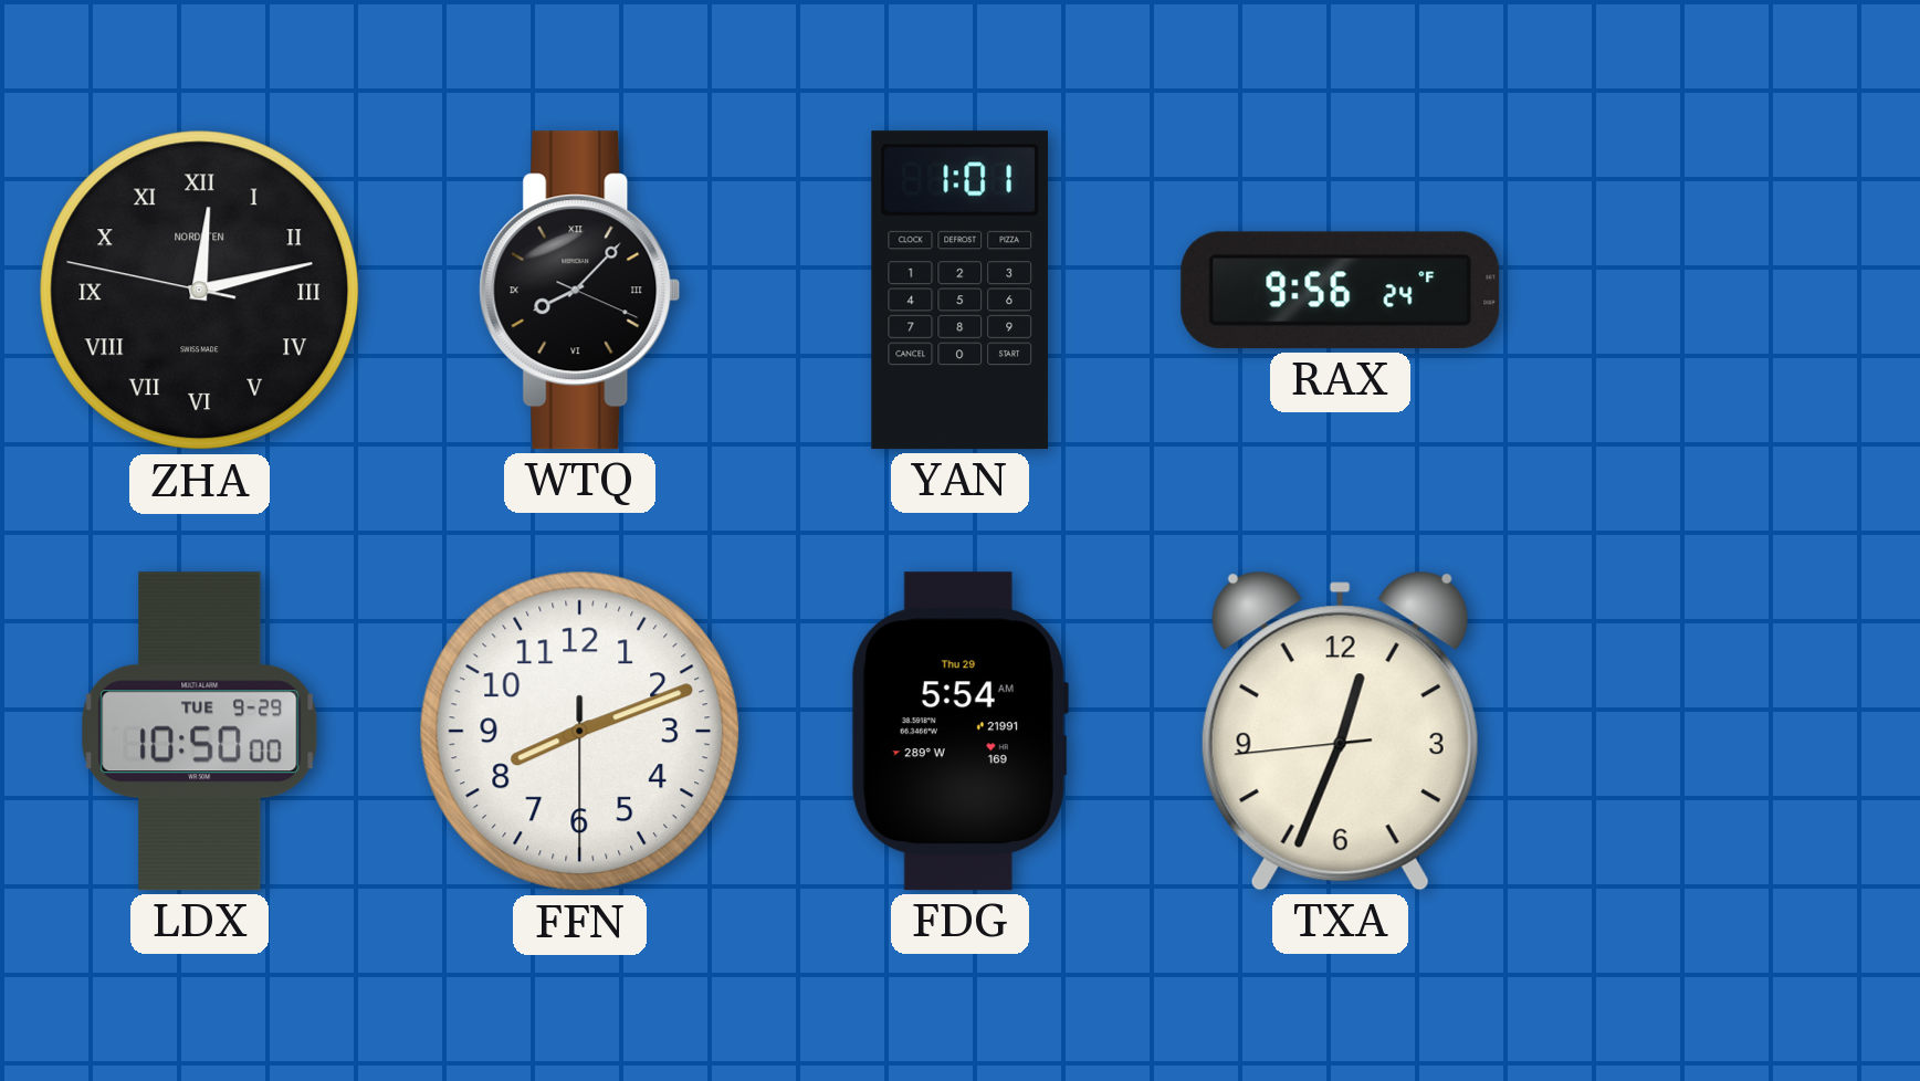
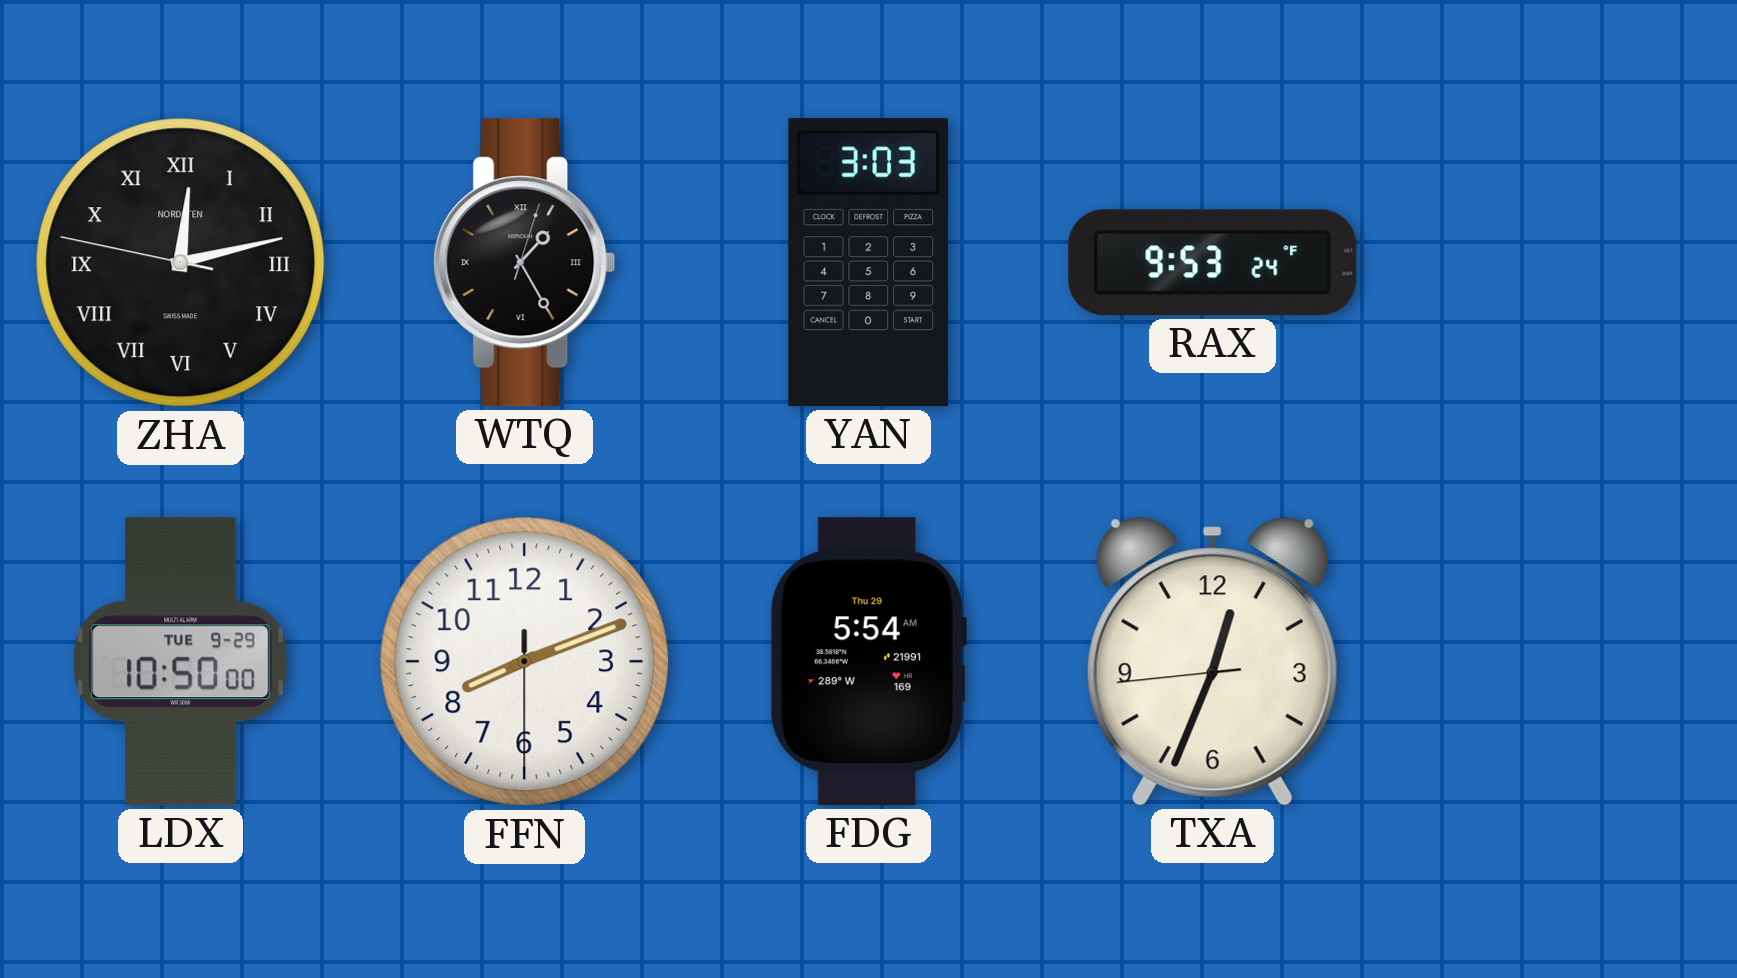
WTQ: 8:07 -> 1:25
YAN: 1:01 -> 3:03
RAX: 9:56 -> 9:53
